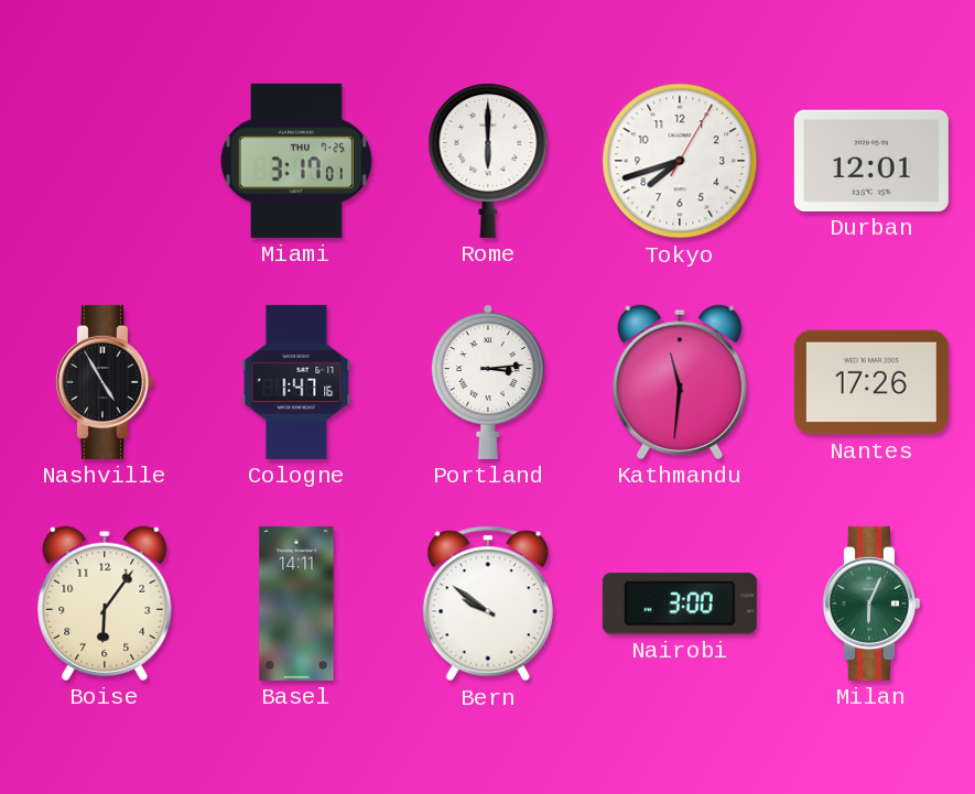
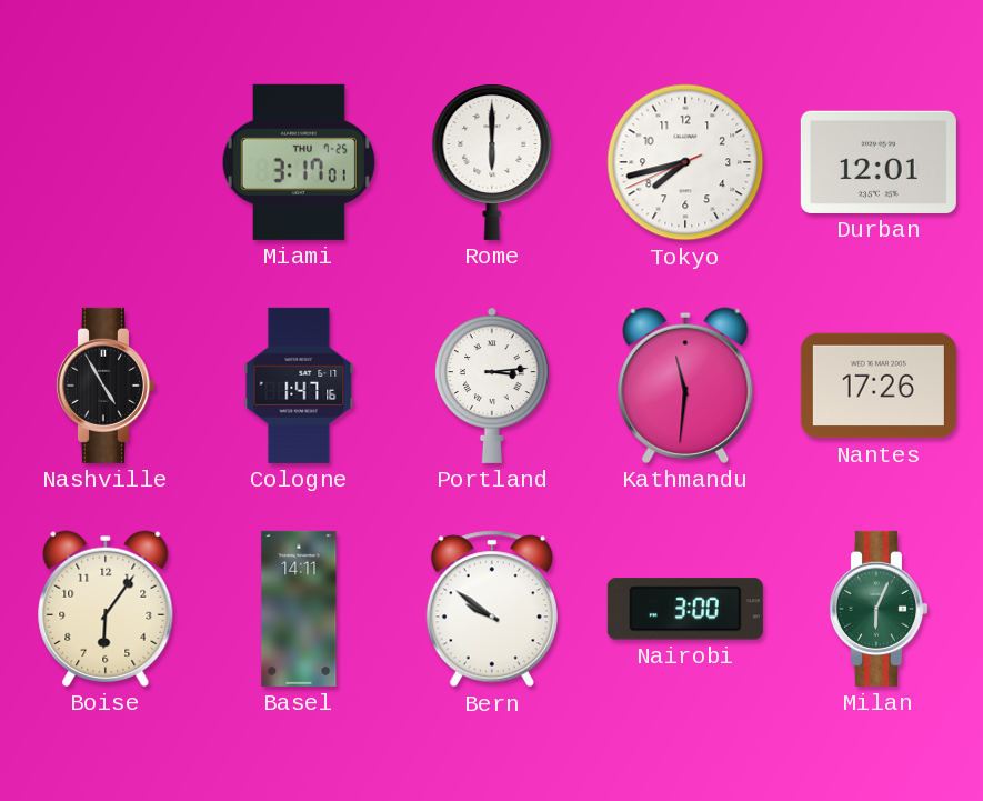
Tokyo: 7:42:05 -> 7:42:41
